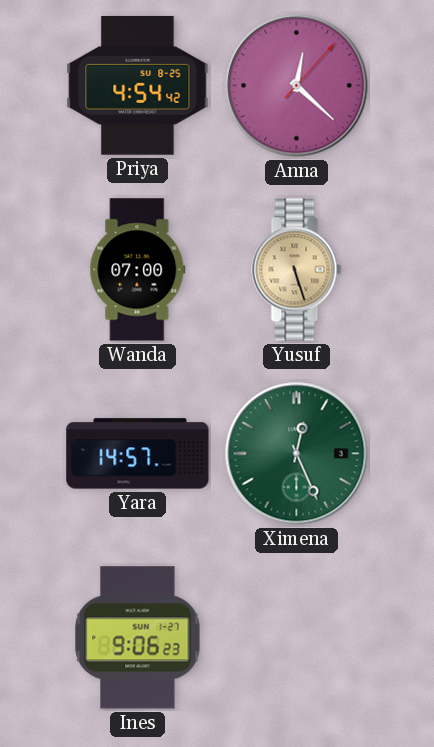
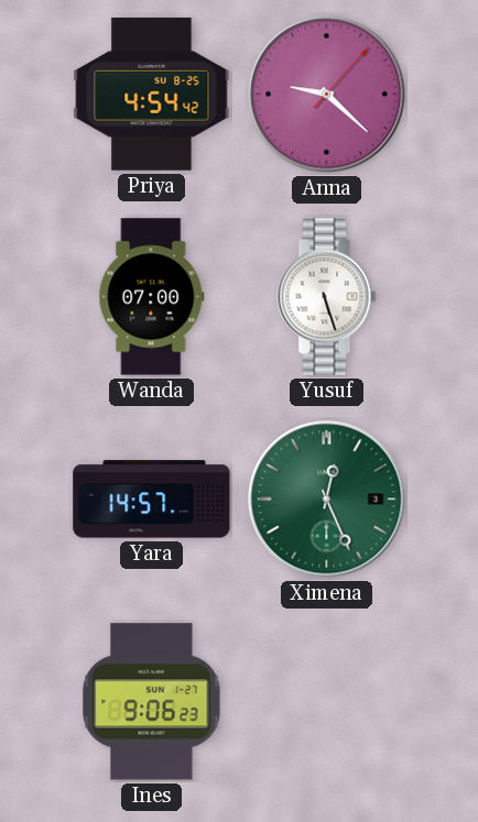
Anna: 12:22 -> 9:22
Yusuf dial: champagne -> white
